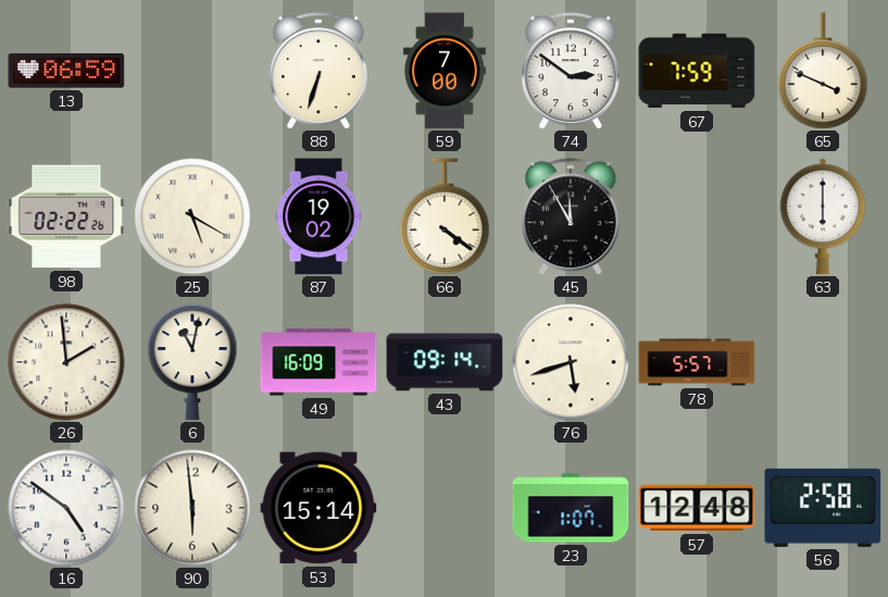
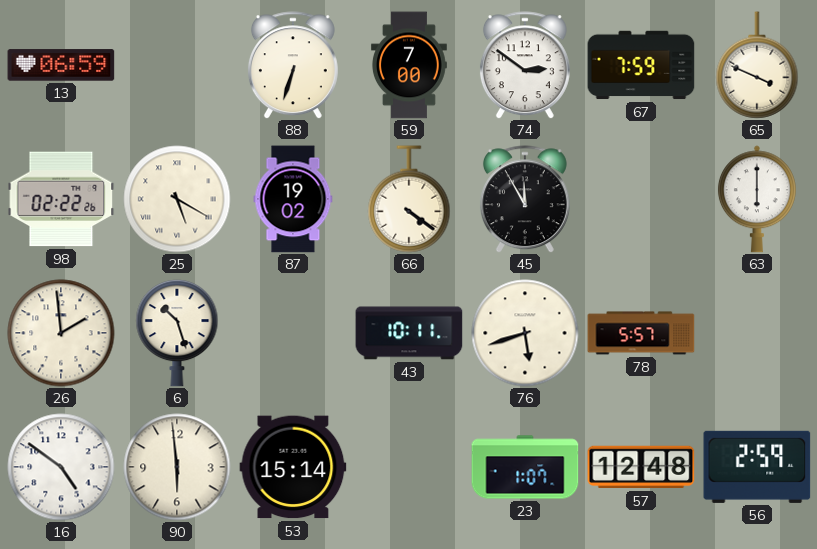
6: 11:02 -> 10:27
49: 16:09 -> none
43: 09:14 -> 10:11
56: 2:58 -> 2:59
